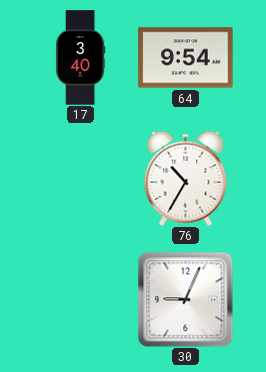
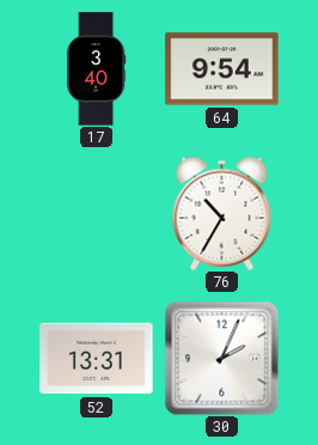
52: none -> 13:31
30: 9:04 -> 2:04
